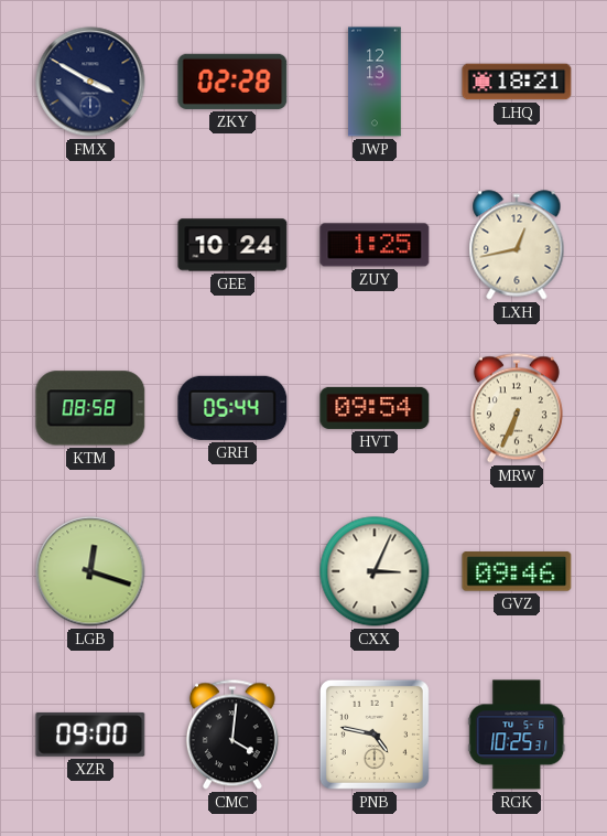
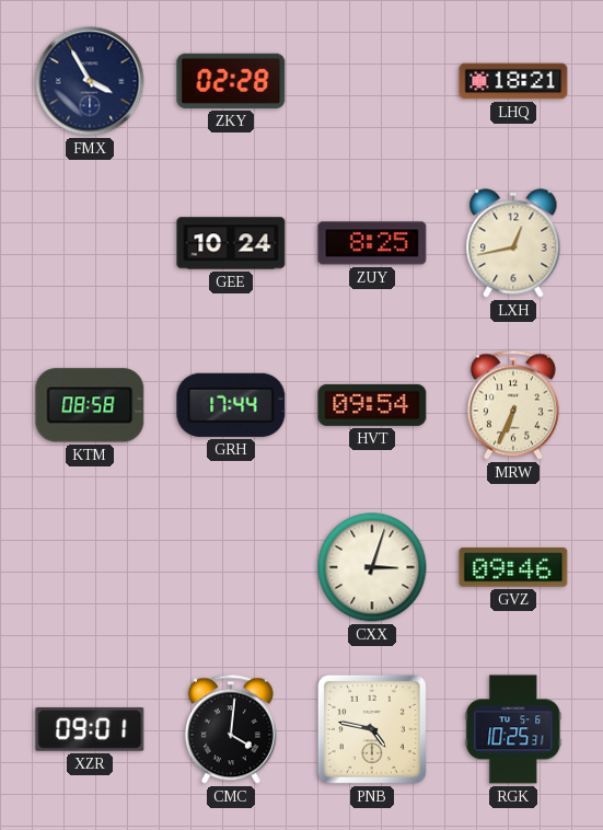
FMX: 3:50 -> 3:55
JWP: 12:13 -> none
ZUY: 1:25 -> 8:25
GRH: 05:44 -> 17:44
LGB: 12:18 -> none
CXX: 3:04 -> 3:03
XZR: 09:00 -> 09:01
